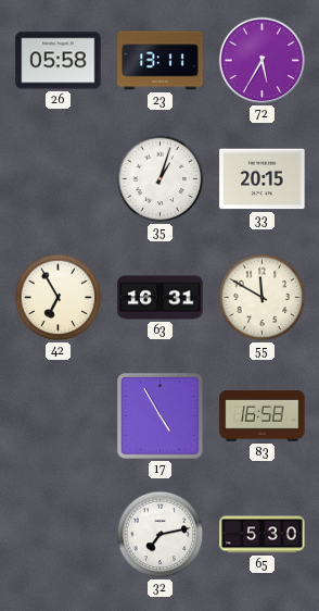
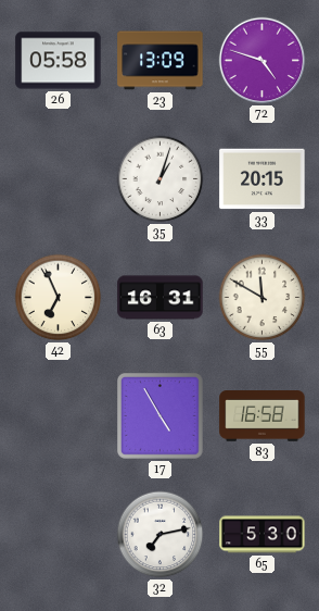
23: 13:11 -> 13:09
72: 5:35 -> 4:48
42: 6:55 -> 6:56
